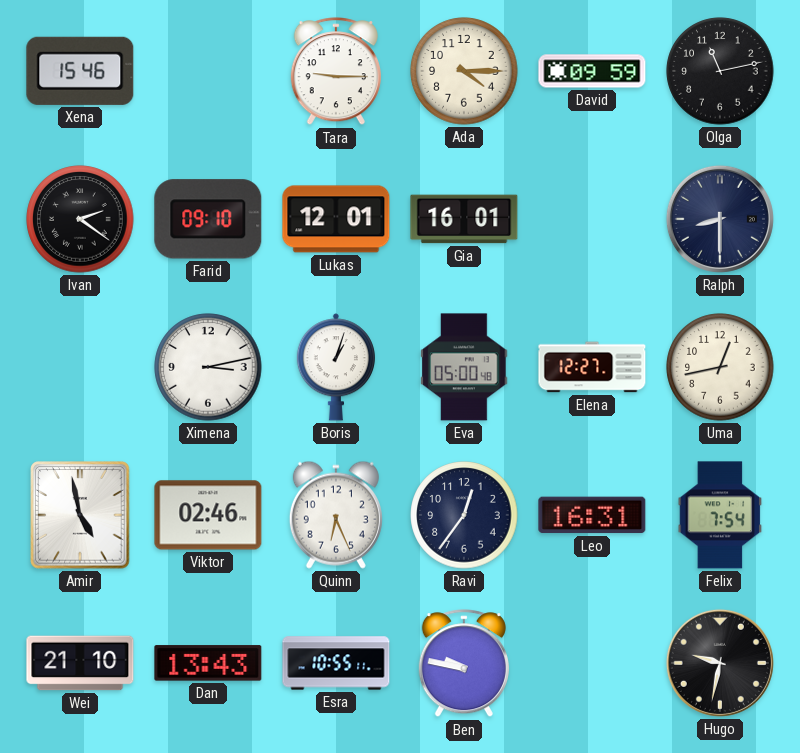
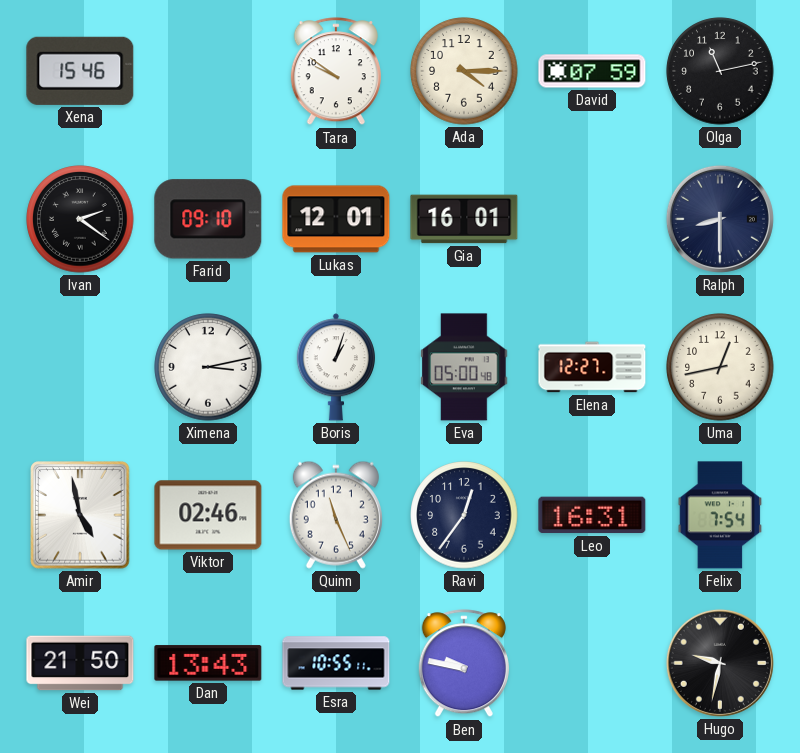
Tara: 9:15 -> 9:51
David: 09:59 -> 07:59
Quinn: 6:26 -> 11:26
Wei: 21:10 -> 21:50
